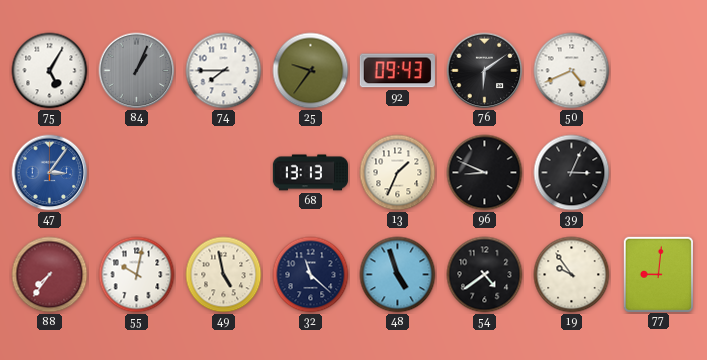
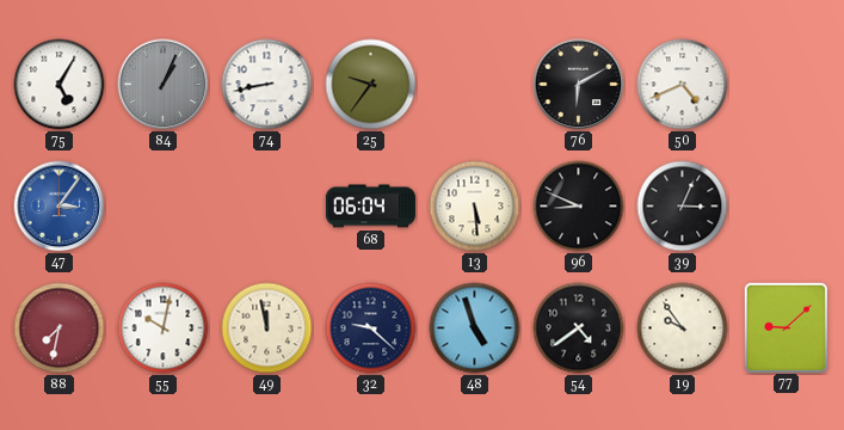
74: 7:45 -> 8:43
92: 09:43 -> none
76: 6:09 -> 6:10
68: 13:13 -> 06:04
13: 1:34 -> 5:29
88: 7:36 -> 7:32
49: 4:58 -> 11:58
32: 11:22 -> 9:22
77: 9:01 -> 9:08
